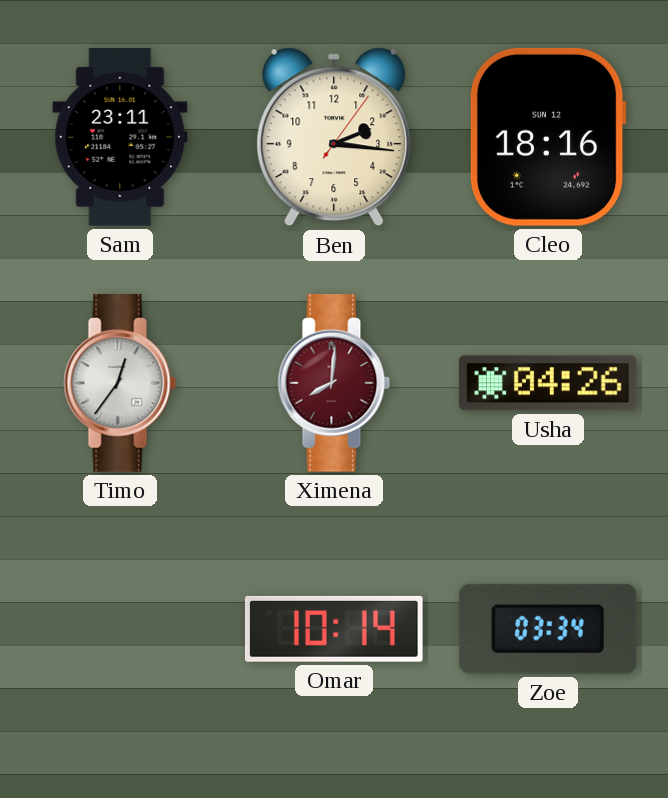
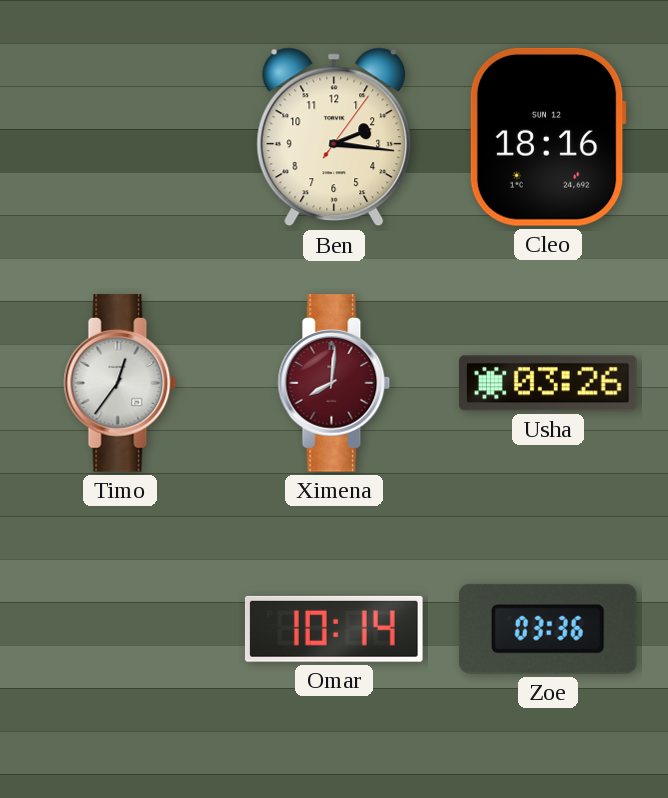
Sam: 23:11 -> none
Usha: 04:26 -> 03:26
Zoe: 03:34 -> 03:36
